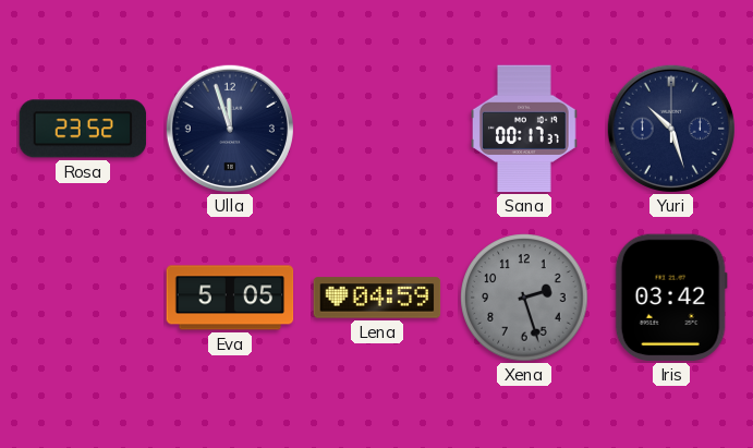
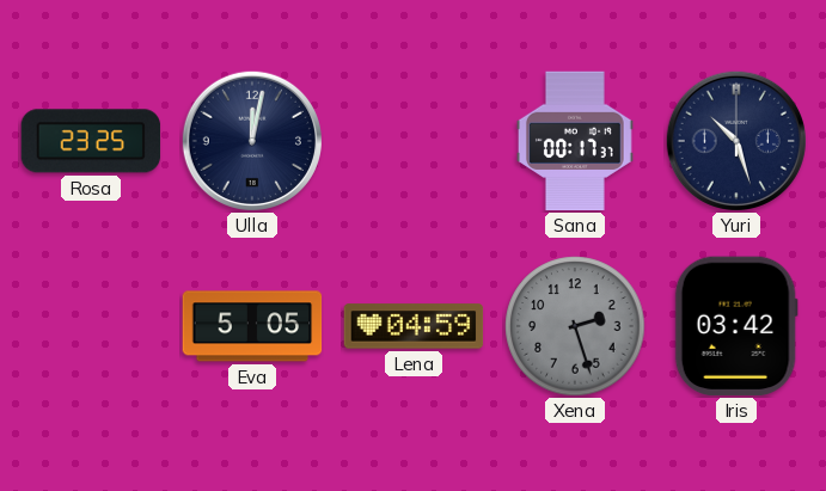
Rosa: 23:52 -> 23:25
Ulla: 11:57 -> 12:02
